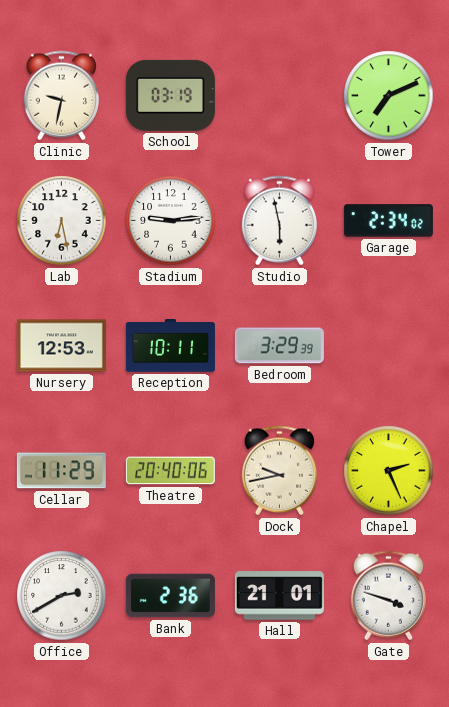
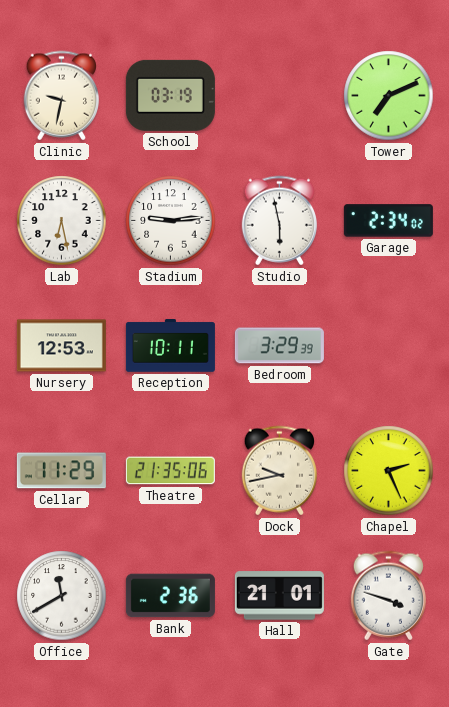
Theatre: 20:40 -> 21:35
Office: 2:40 -> 11:40
